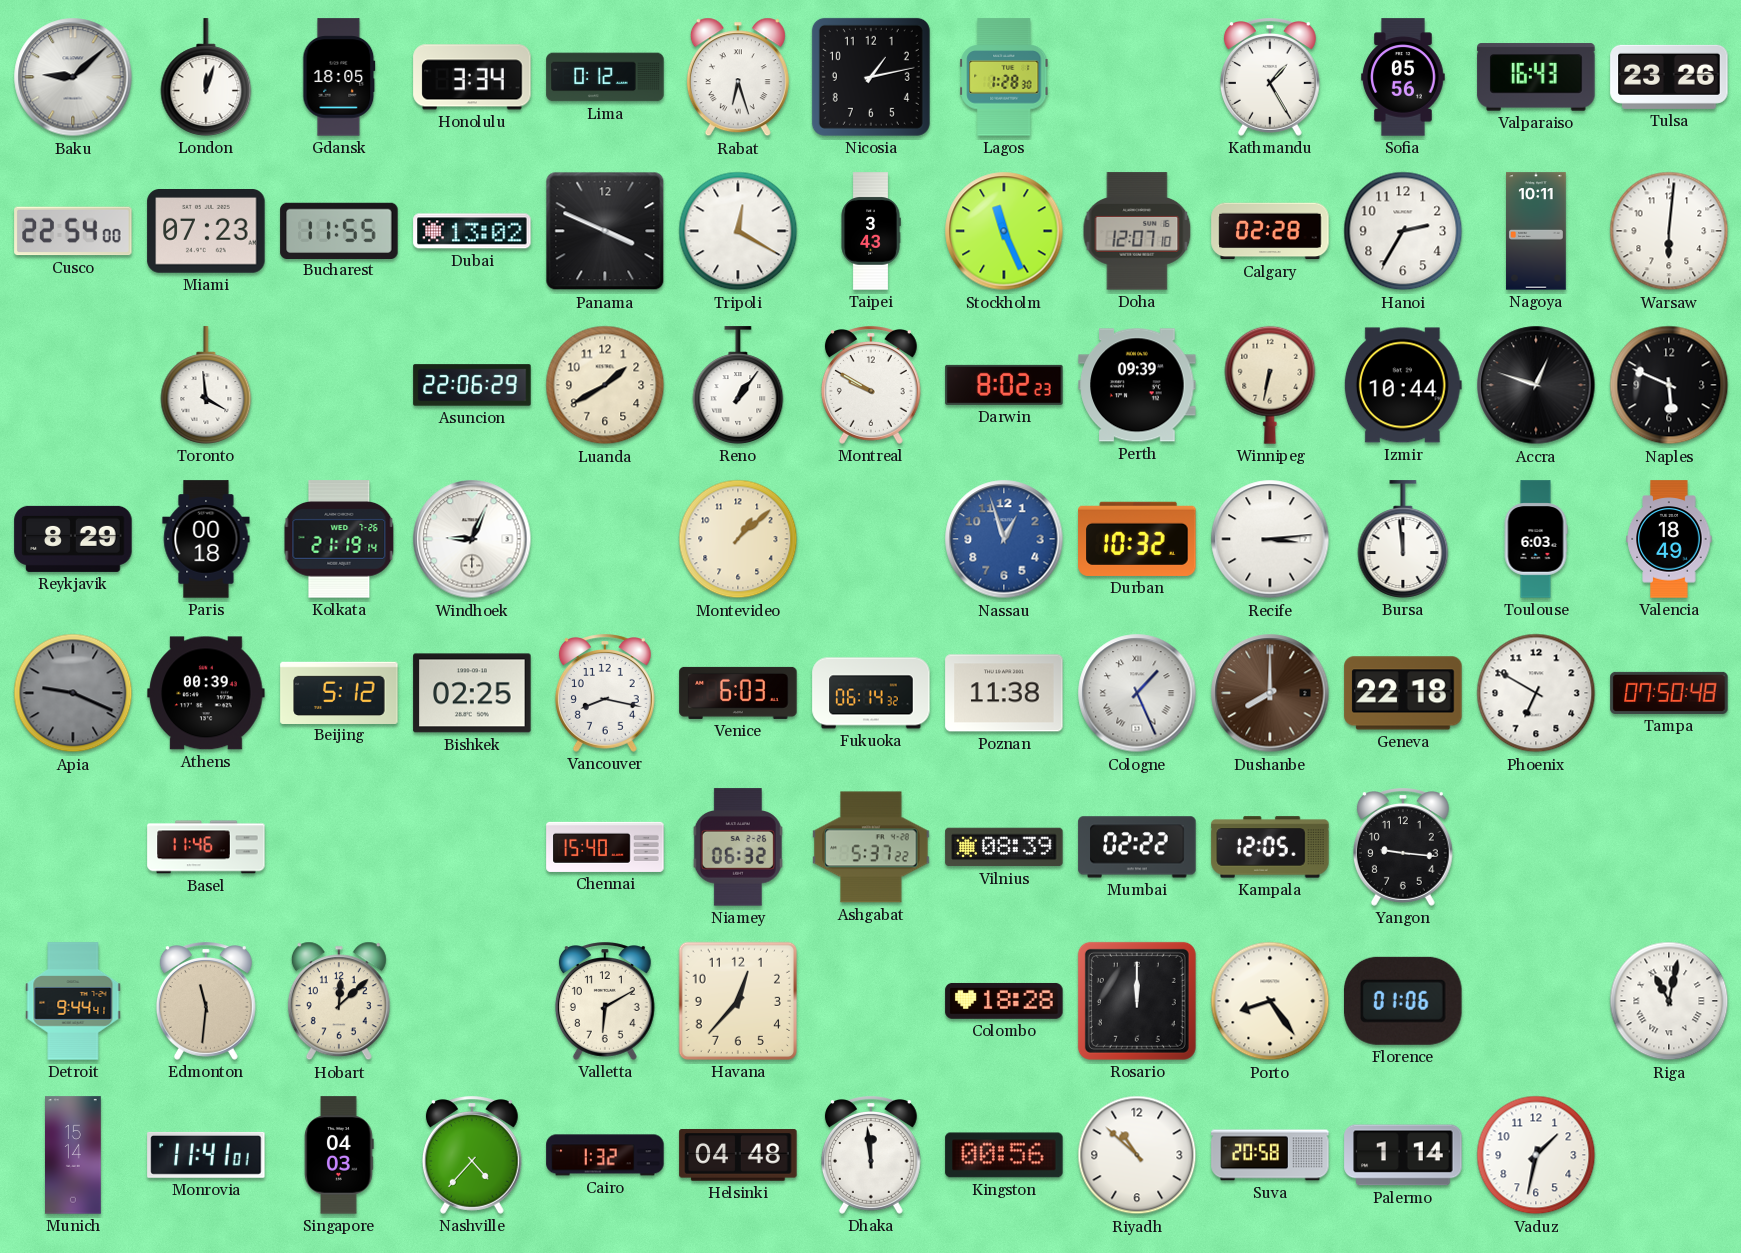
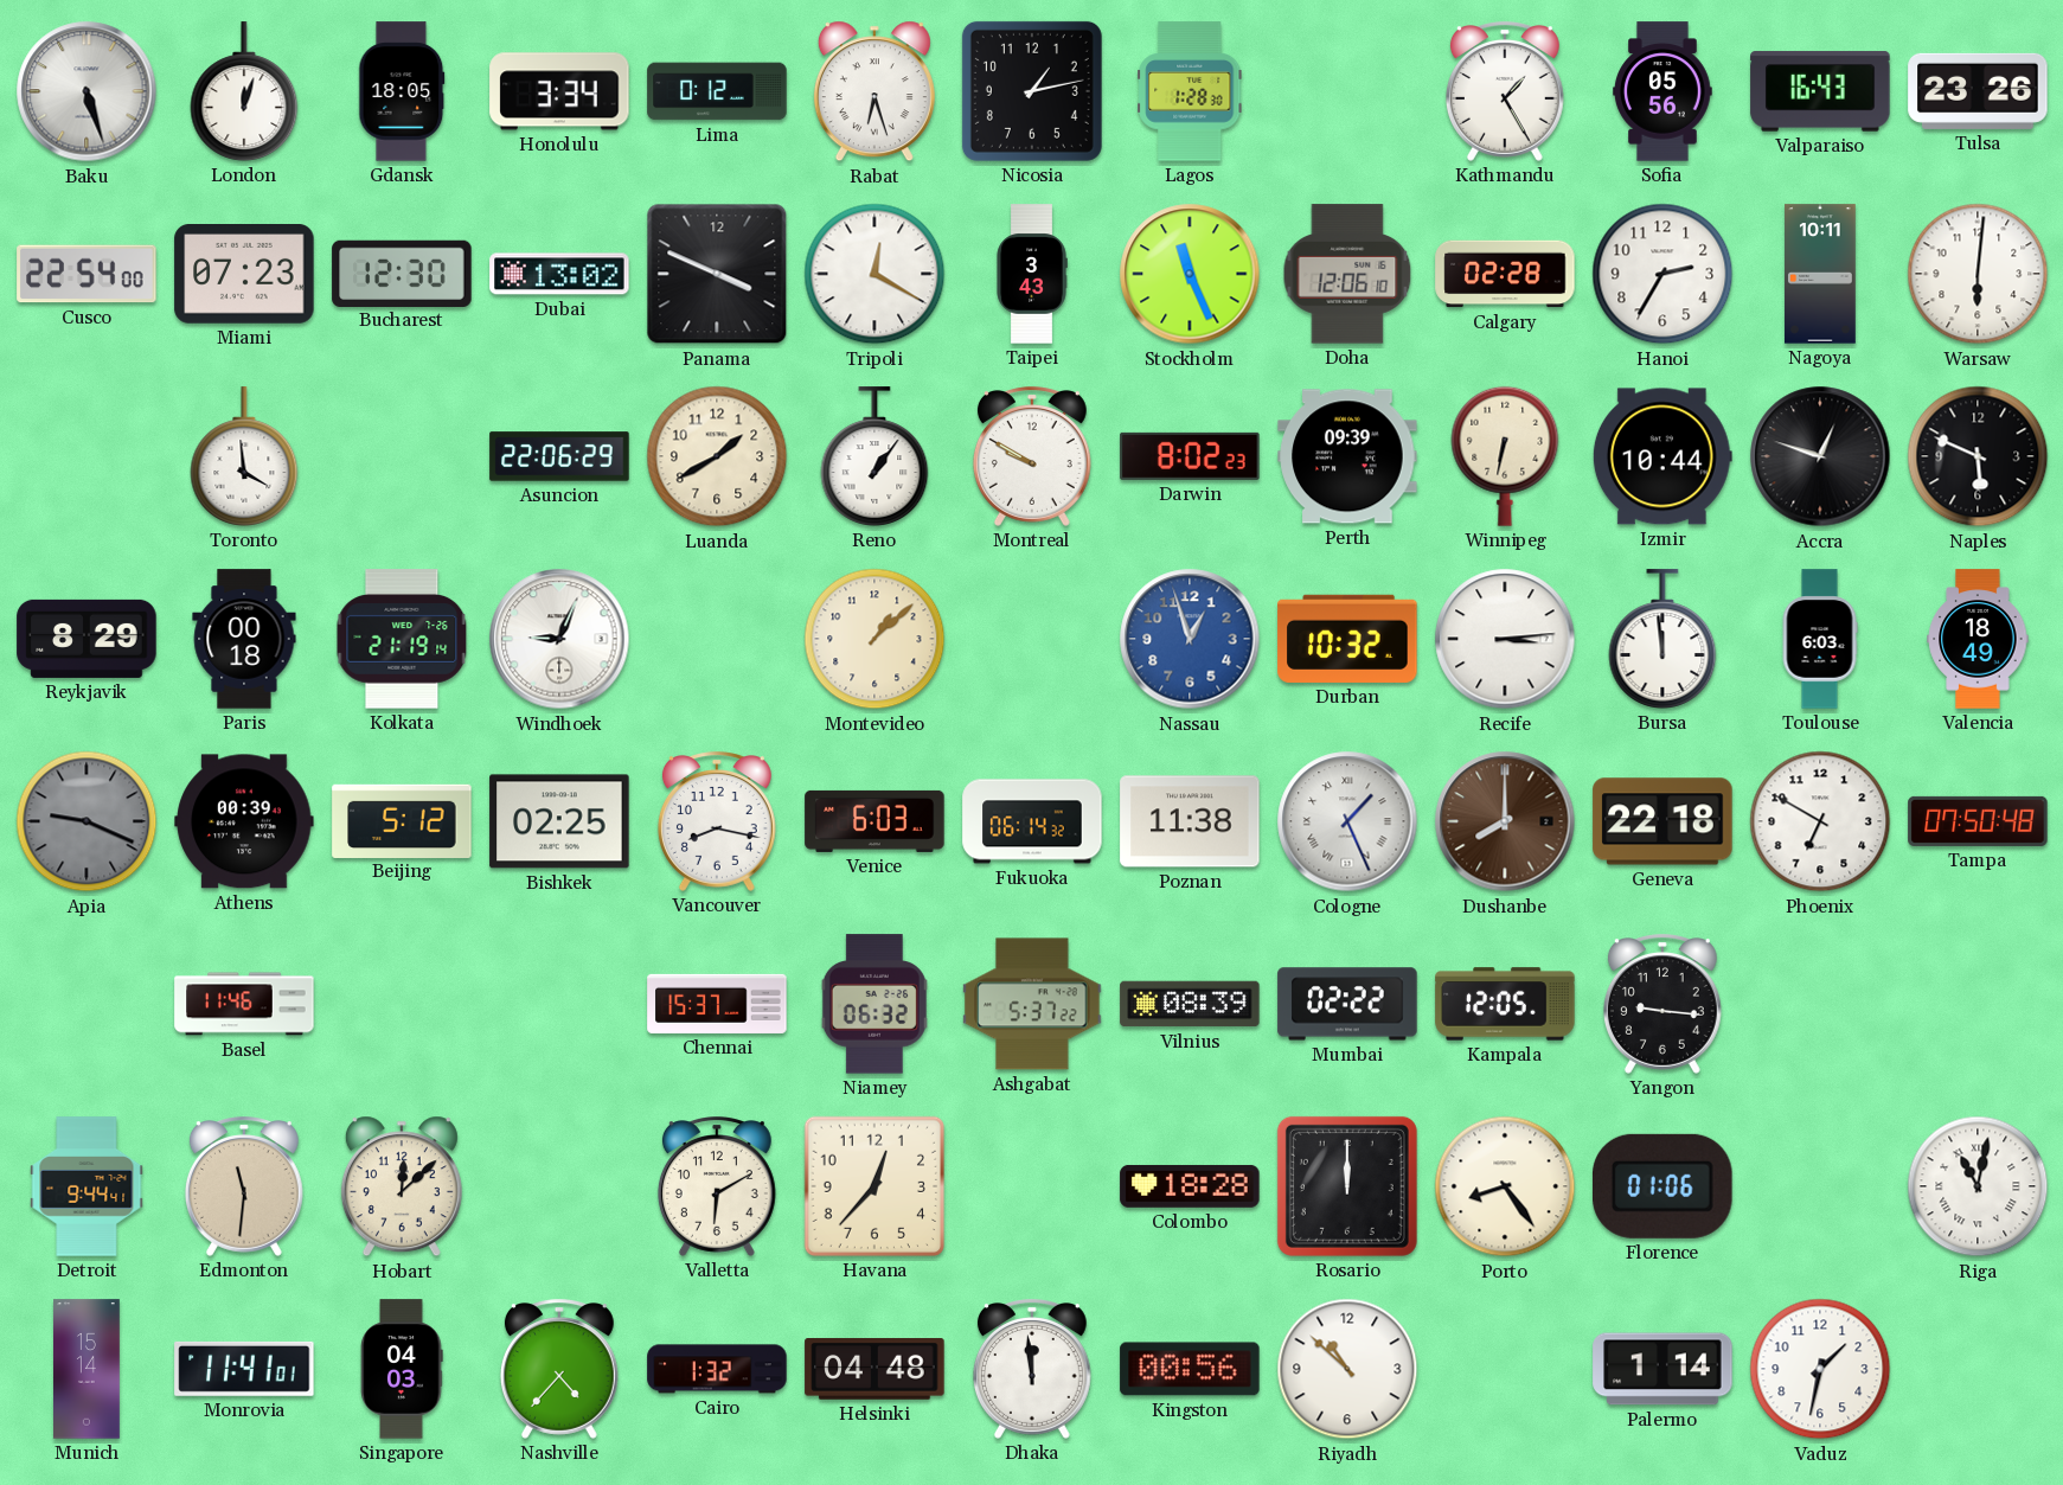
Baku: 9:08 -> 5:27
Bucharest: 11:55 -> 12:30
Doha: 12:07 -> 12:06
Chennai: 15:40 -> 15:37
Suva: 20:58 -> none
